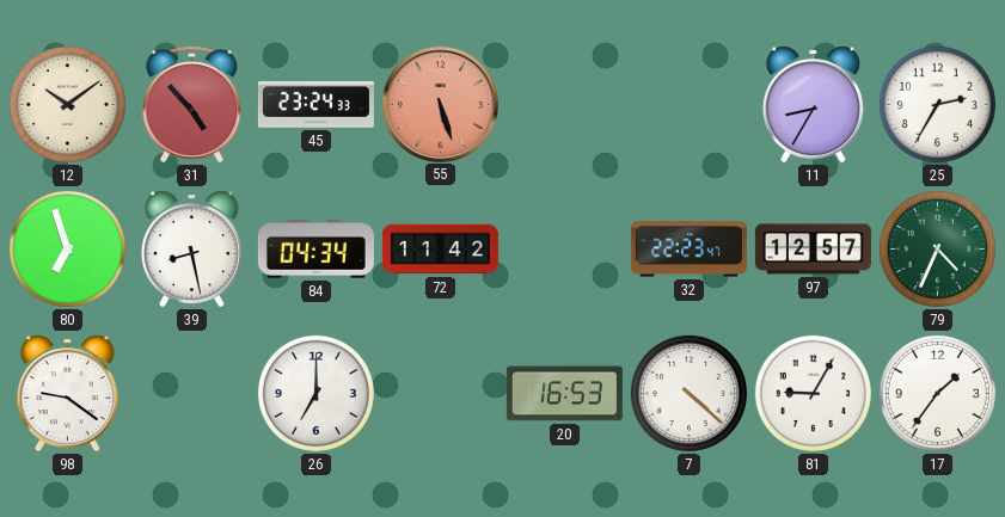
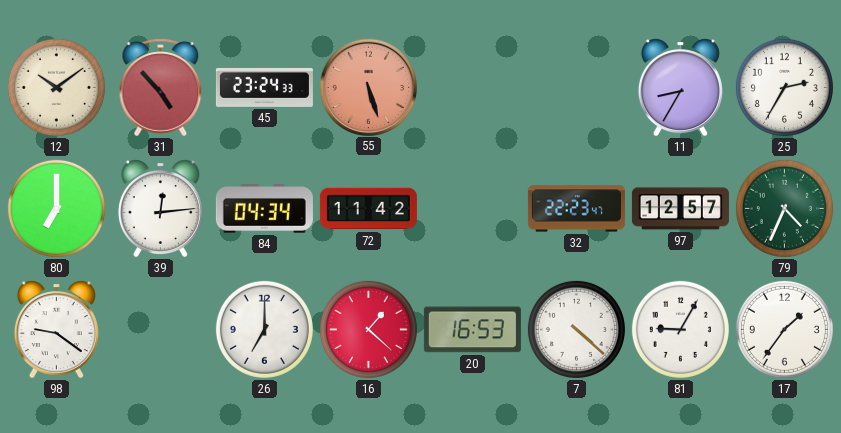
80: 6:57 -> 7:00
39: 8:28 -> 12:14
16: none -> 1:22
